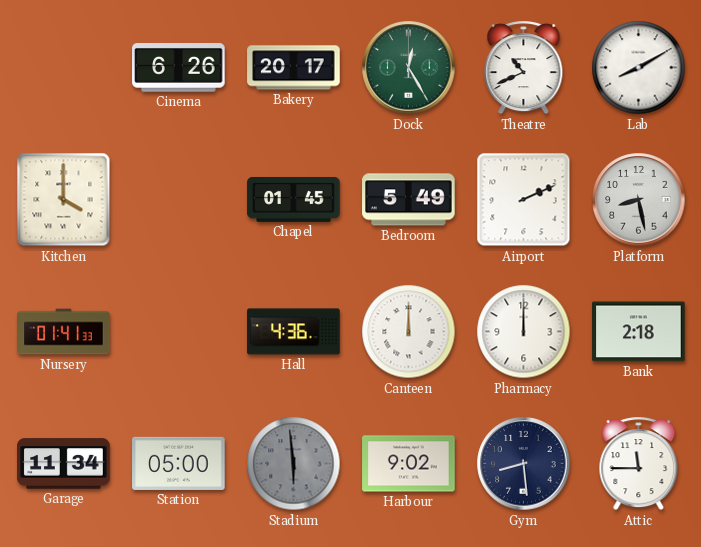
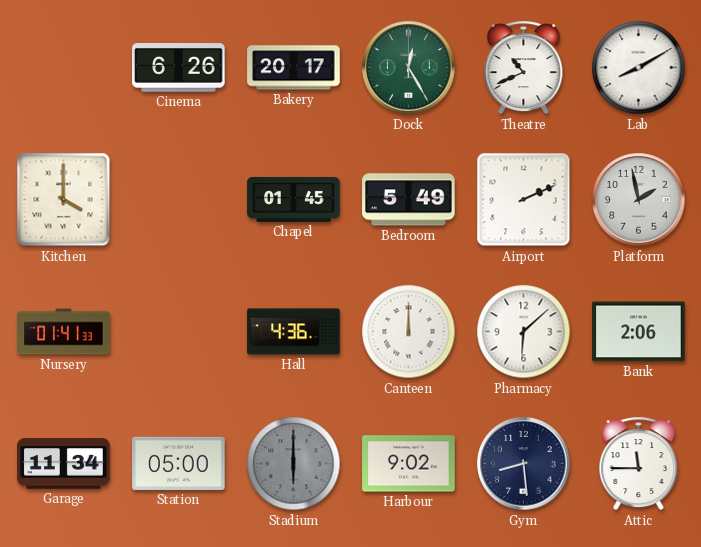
Platform: 8:28 -> 1:58
Pharmacy: 12:00 -> 6:08
Bank: 2:18 -> 2:06
Stadium: 5:59 -> 6:00
